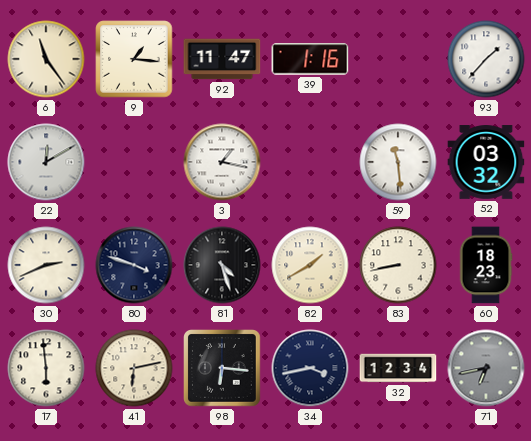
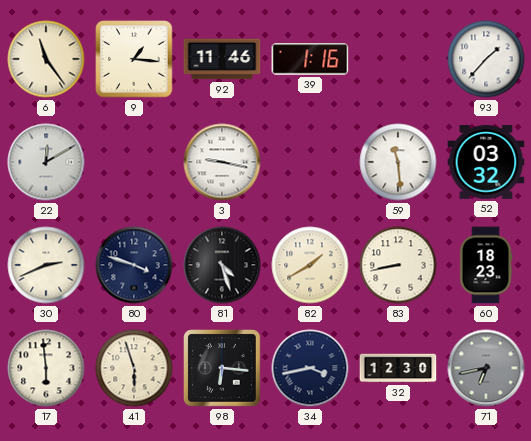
92: 11:47 -> 11:46
3: 1:17 -> 9:17
41: 6:13 -> 5:57
32: 12:34 -> 12:30
